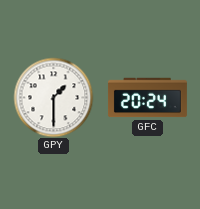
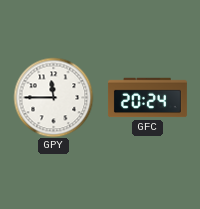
GPY: 1:30 -> 11:45
